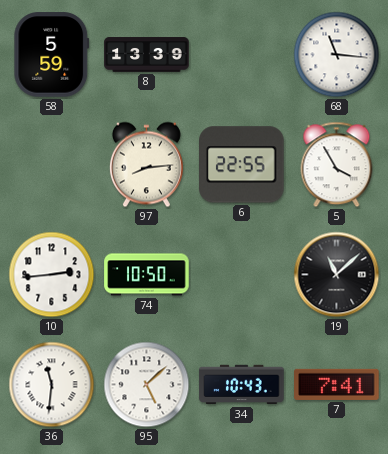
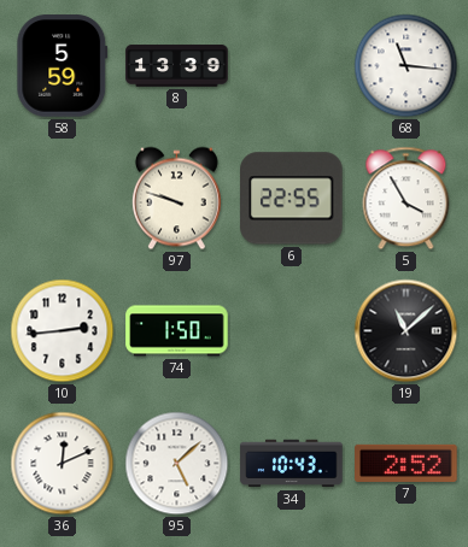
97: 8:14 -> 9:48
74: 10:50 -> 1:50
36: 11:31 -> 12:11
7: 7:41 -> 2:52
